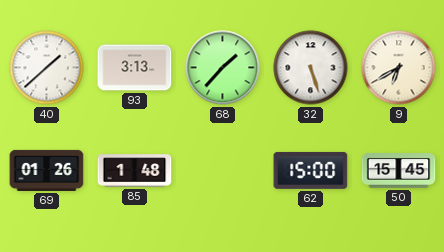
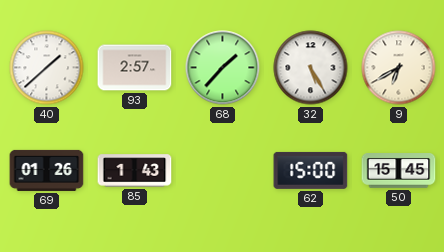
93: 3:13 -> 2:57
32: 5:27 -> 5:25
85: 1:48 -> 1:43
